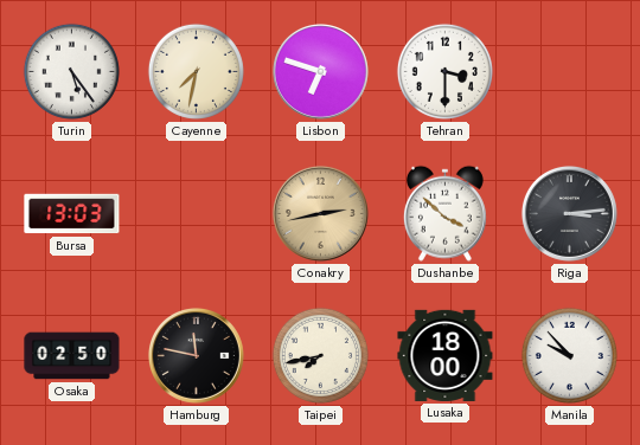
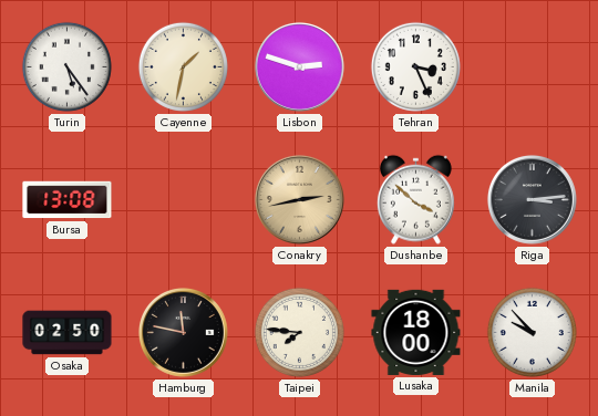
Cayenne: 7:32 -> 1:32
Lisbon: 6:48 -> 2:48
Tehran: 3:30 -> 3:26
Bursa: 13:03 -> 13:08
Taipei: 7:43 -> 7:46
